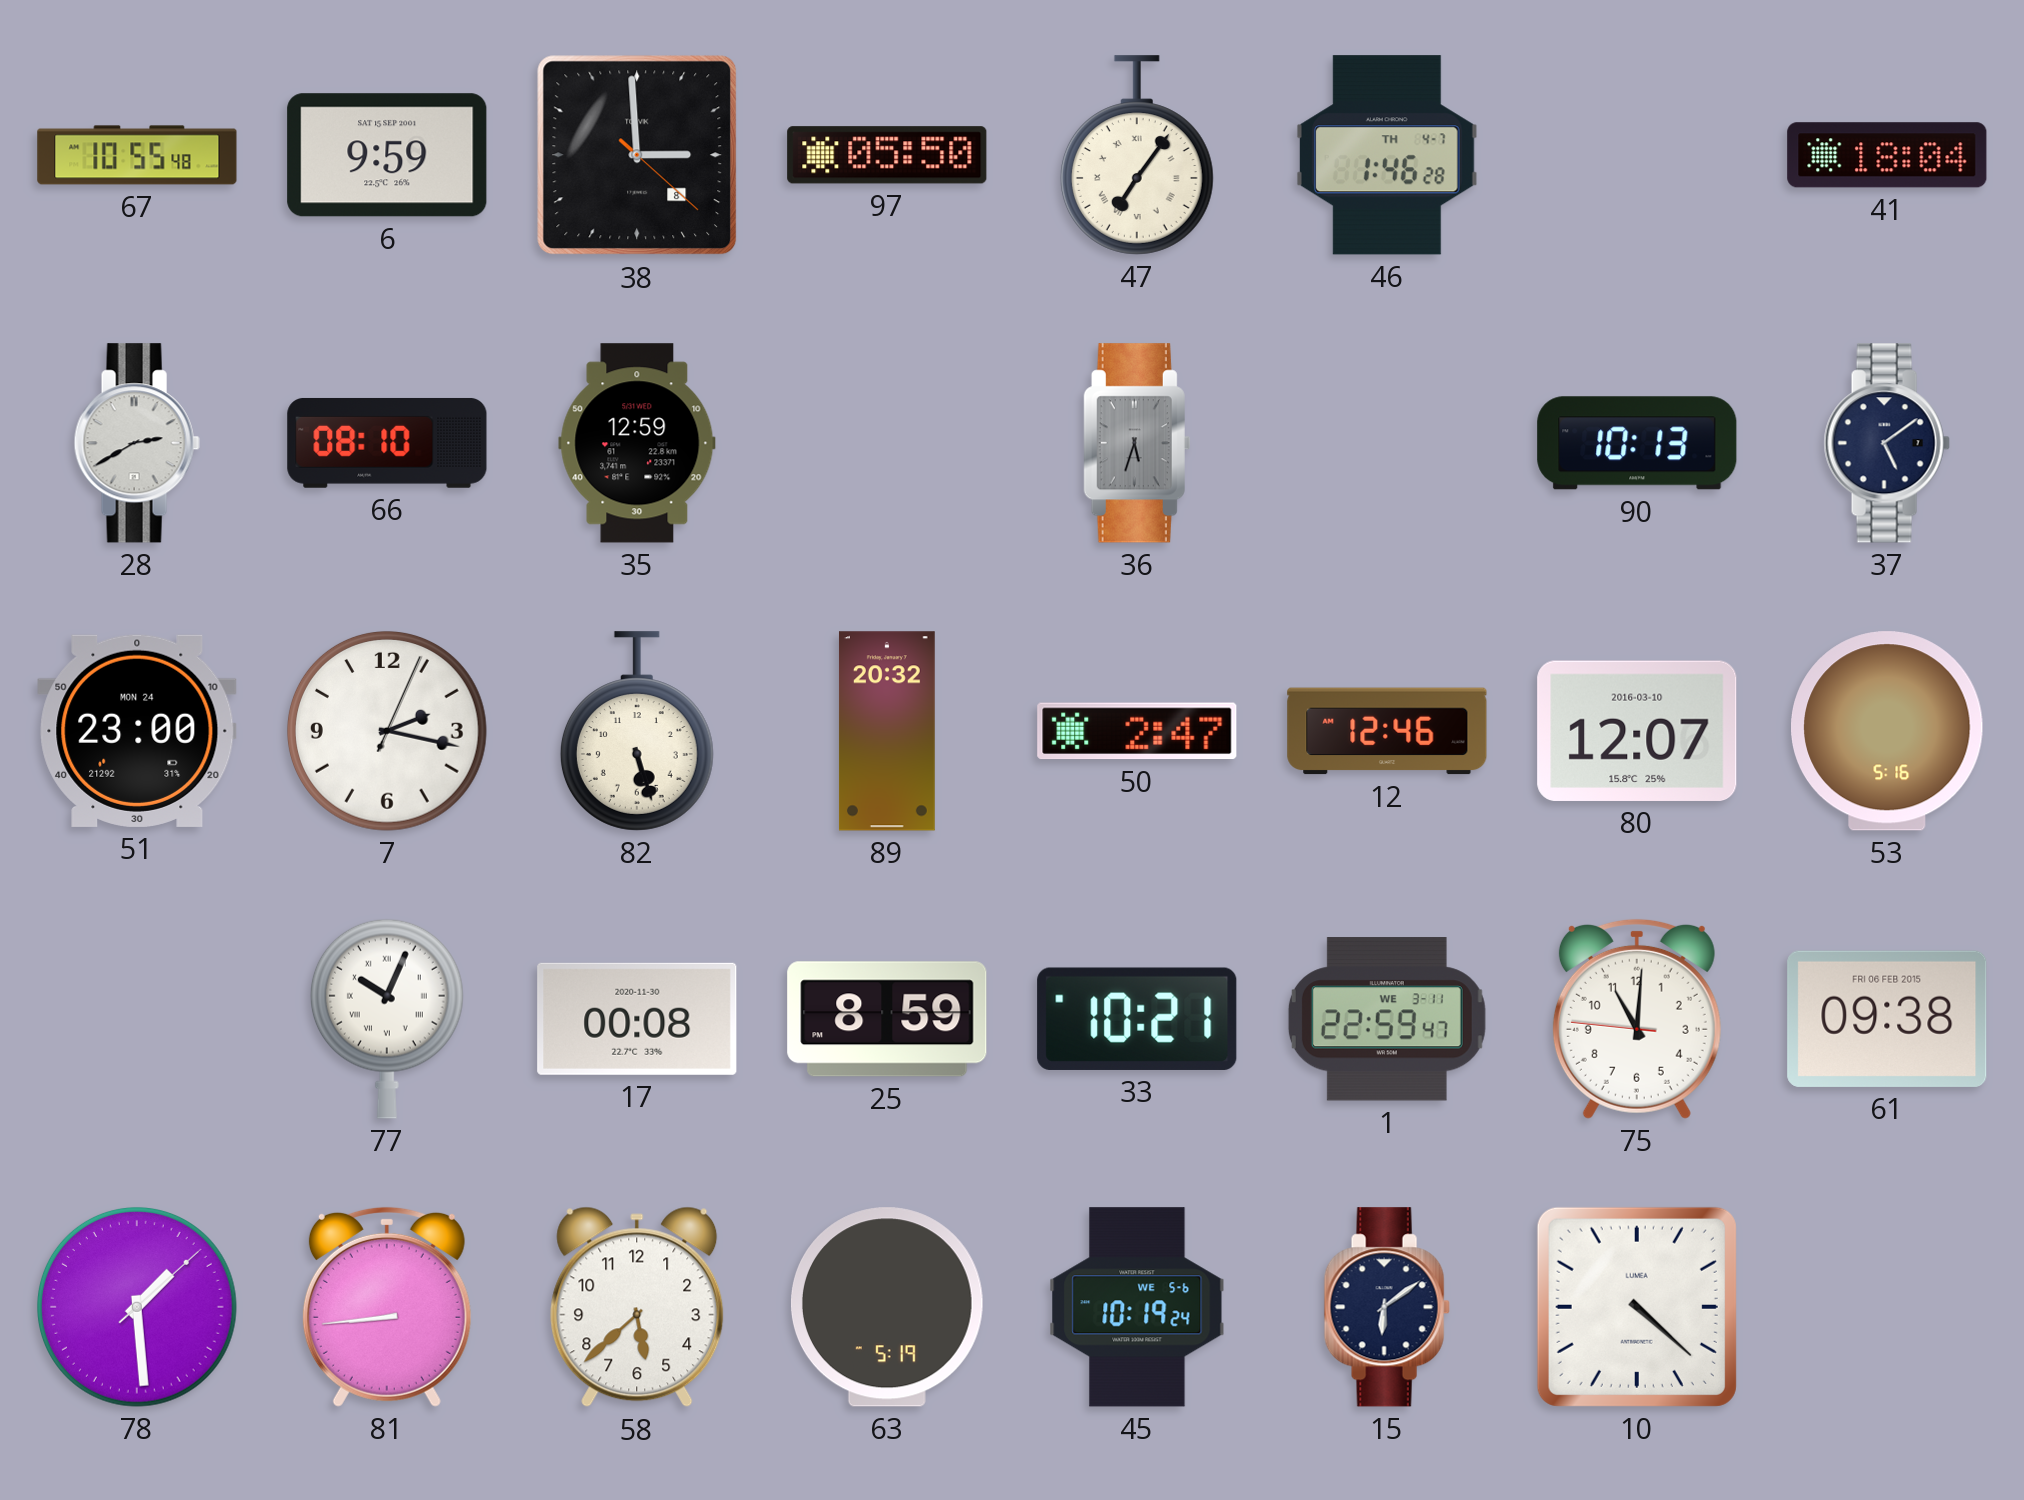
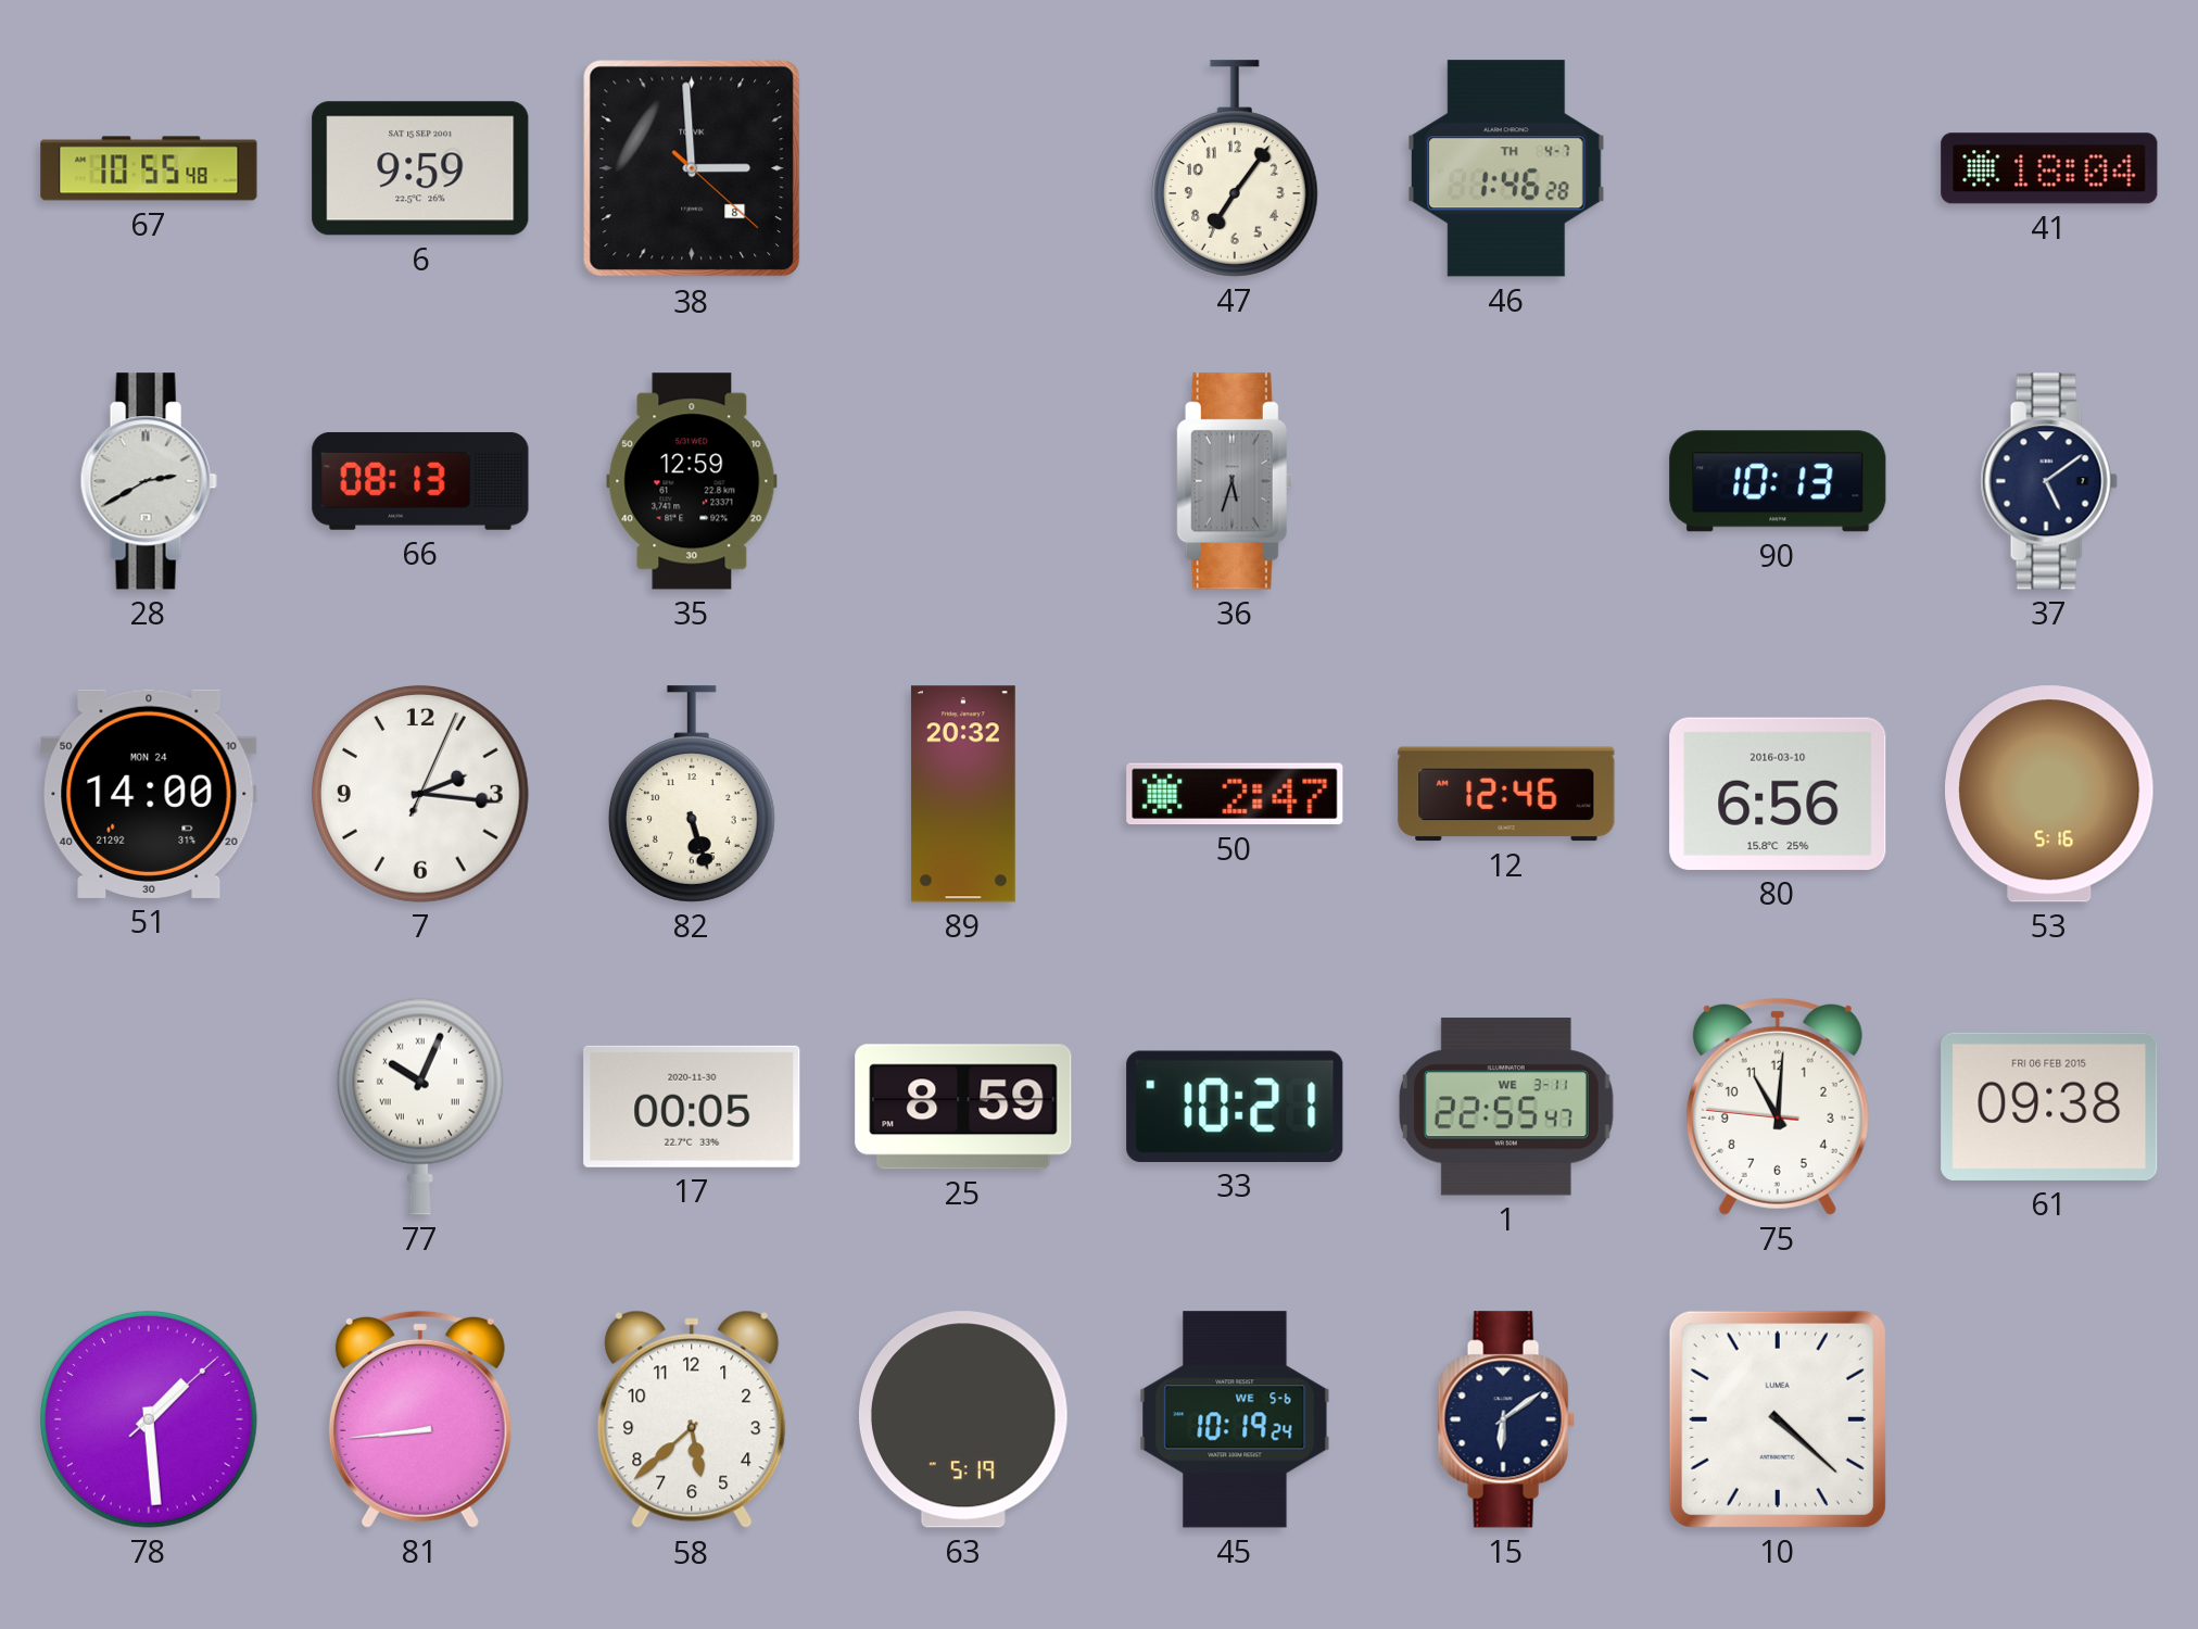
97: 05:50 -> none
47 numerals: Roman -> Arabic
66: 08:10 -> 08:13
51: 23:00 -> 14:00
7: 2:17 -> 2:16
80: 12:07 -> 6:56
17: 00:08 -> 00:05
1: 22:59 -> 22:55
